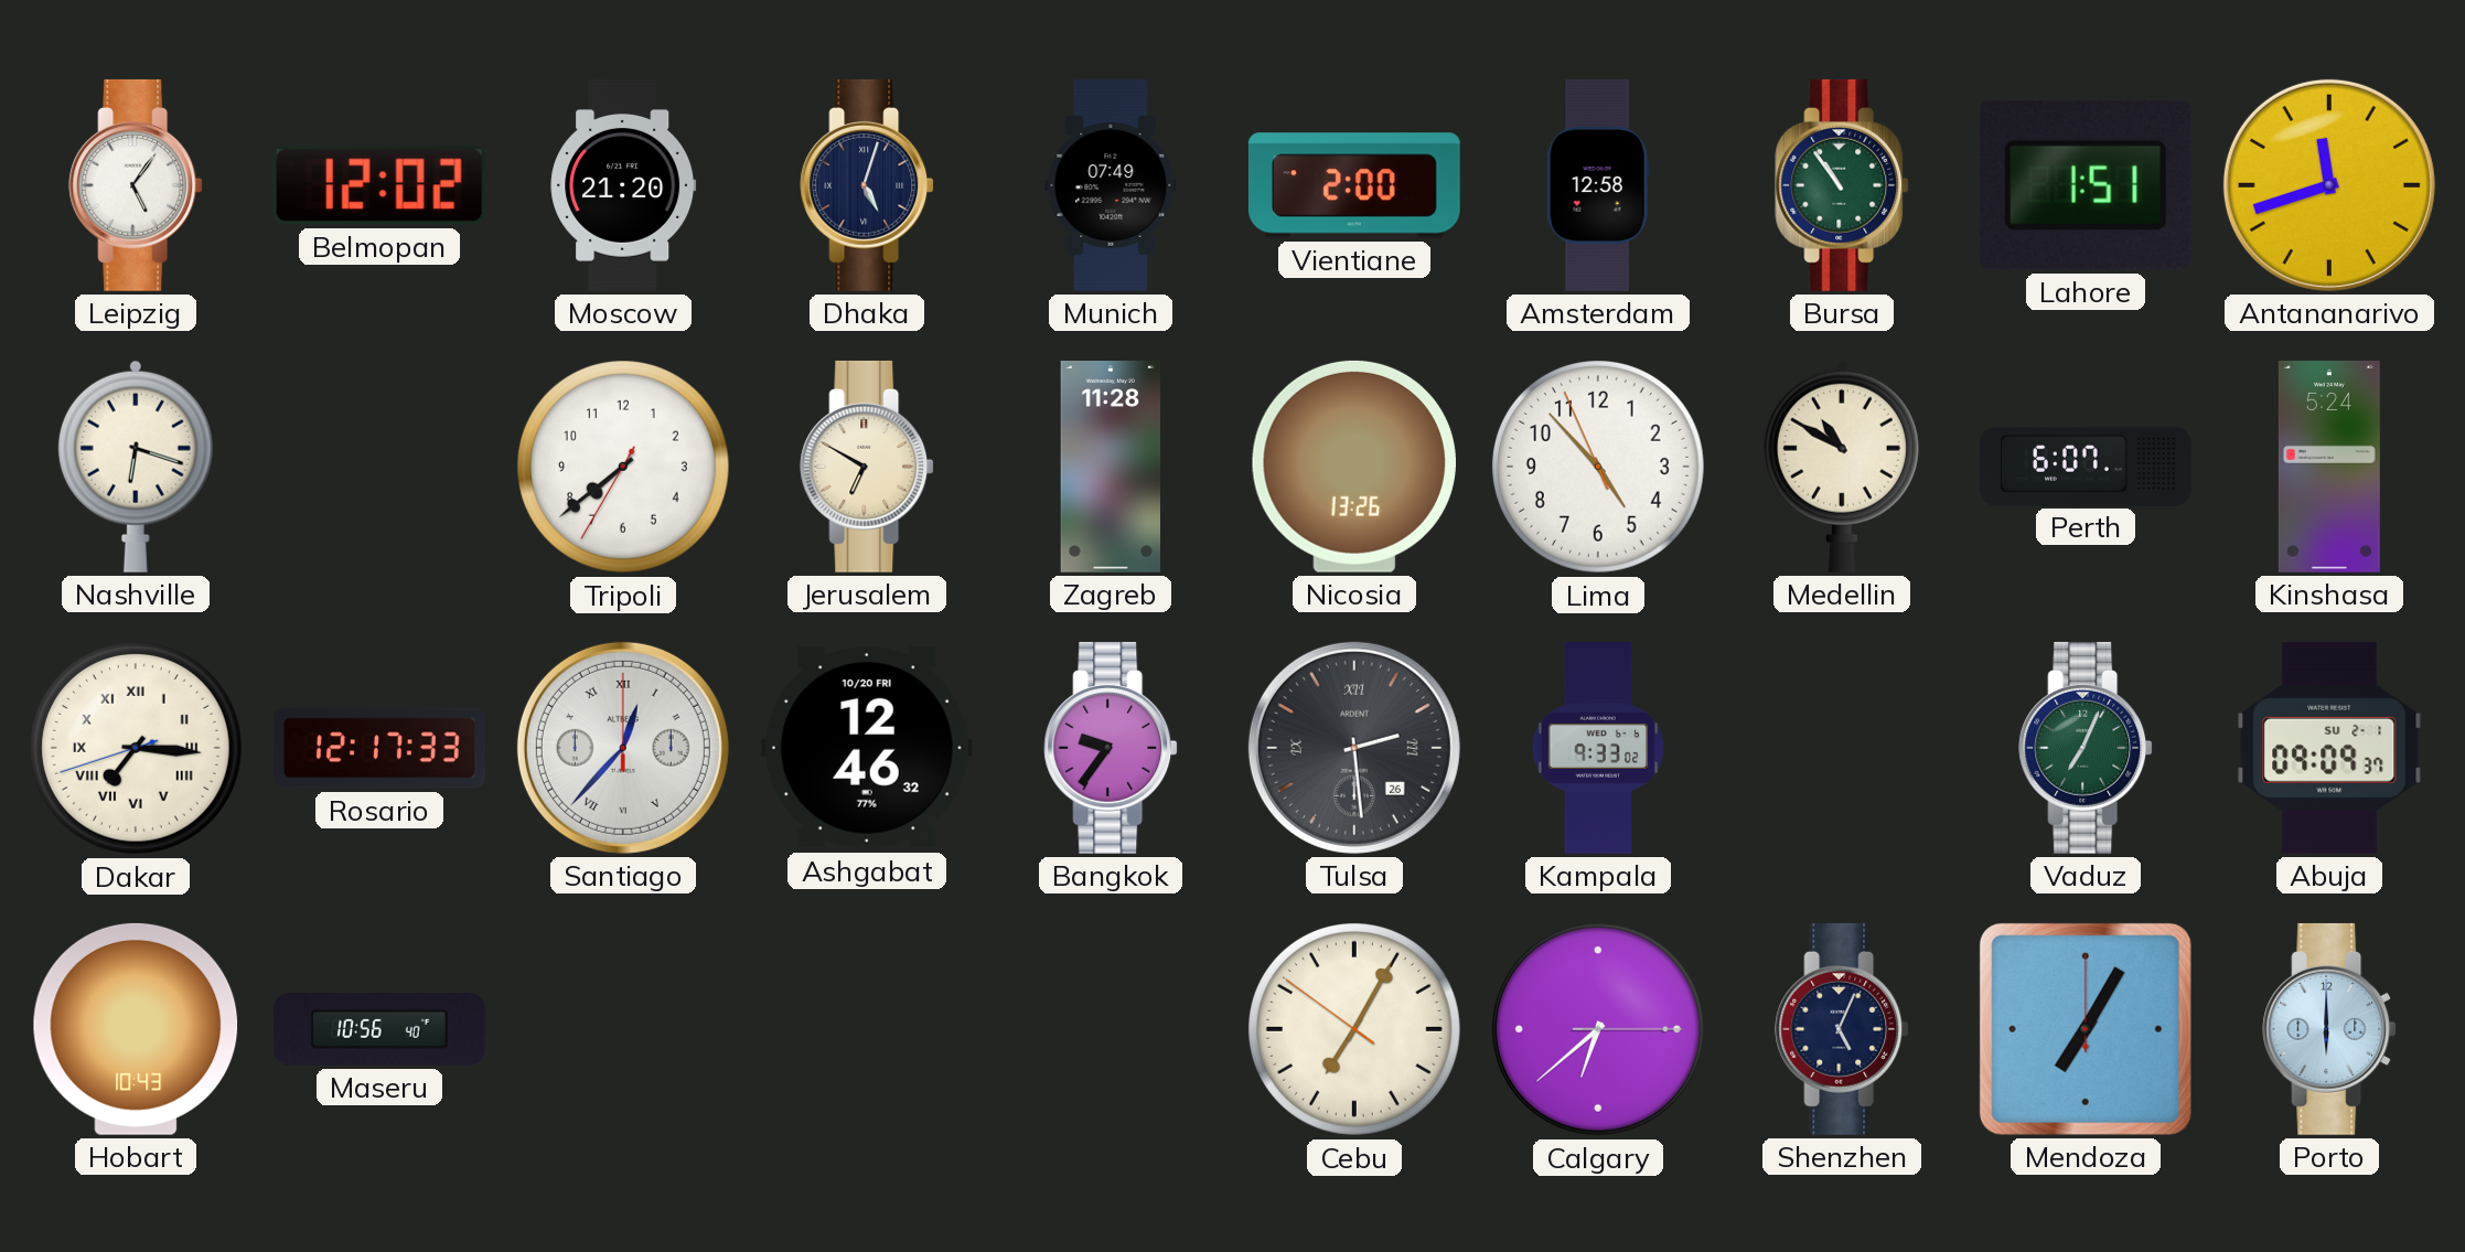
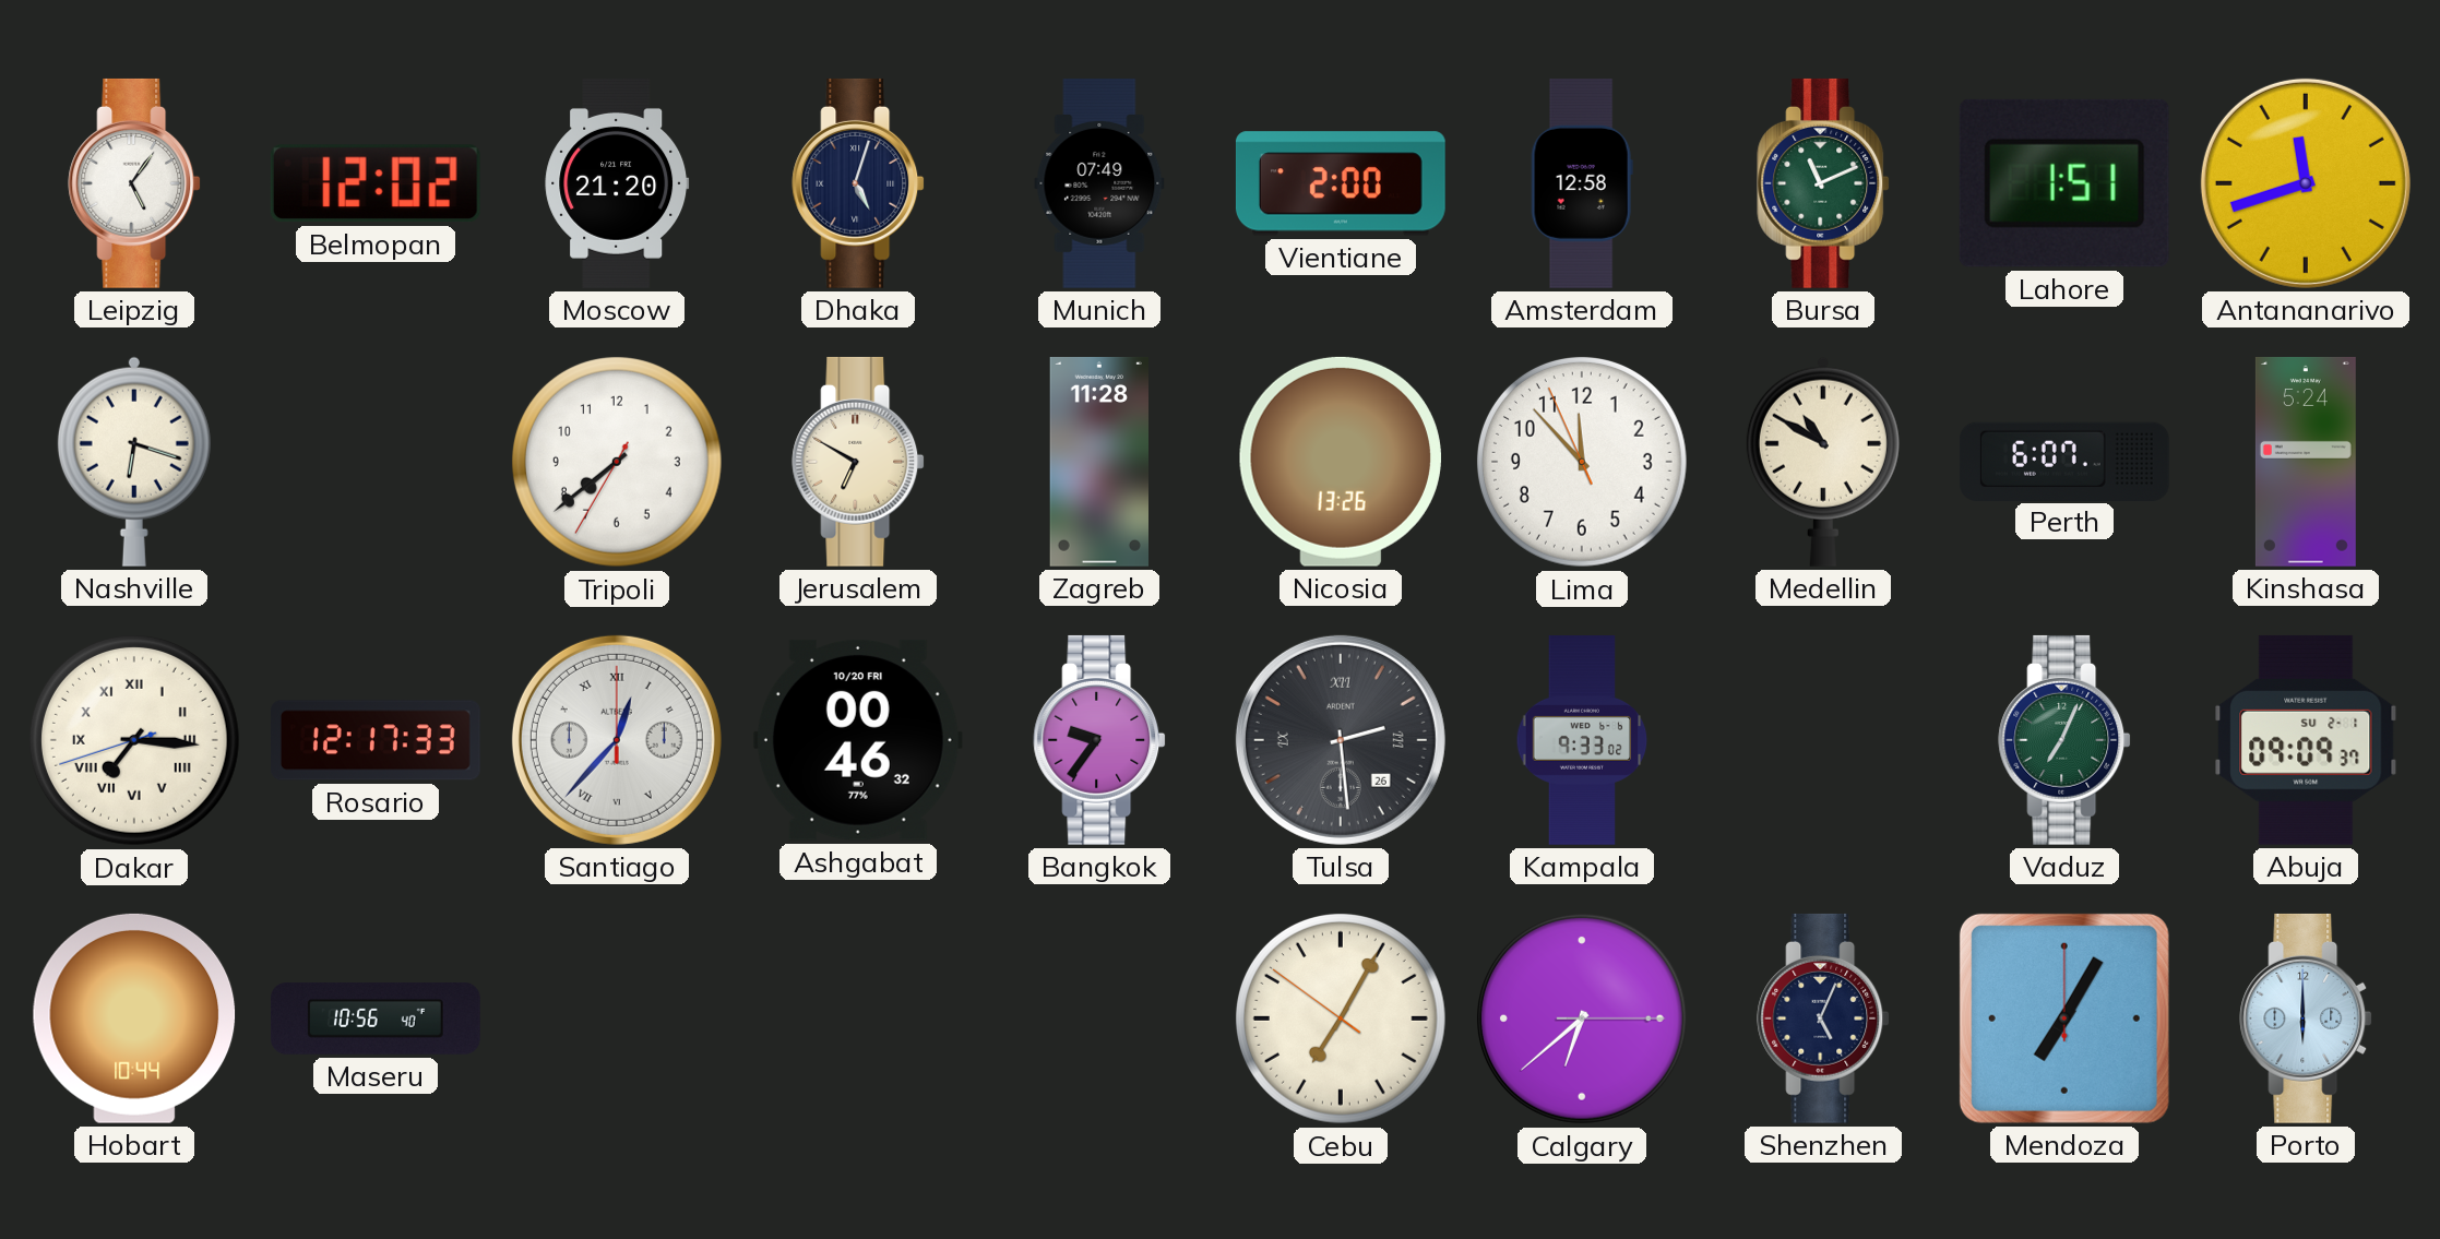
Bursa: 10:54 -> 11:11
Lima: 4:52 -> 11:52
Ashgabat: 12:46 -> 00:46
Hobart: 10:43 -> 10:44
